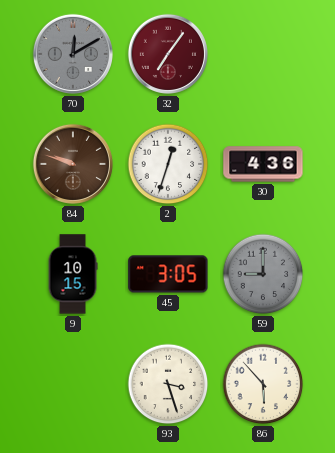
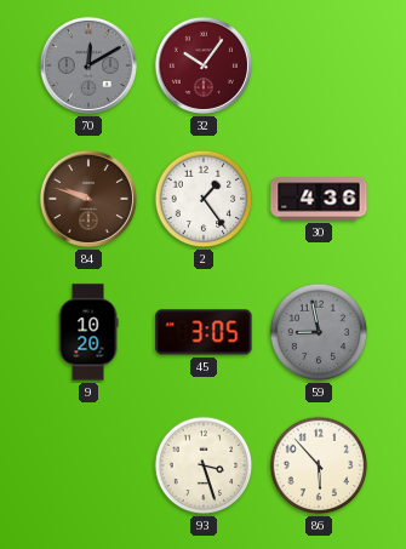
32: 7:06 -> 10:06
2: 12:33 -> 1:24
9: 10:15 -> 10:20
59: 9:00 -> 8:58
